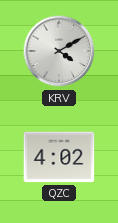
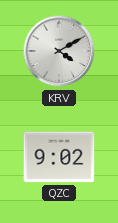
QZC: 4:02 -> 9:02
